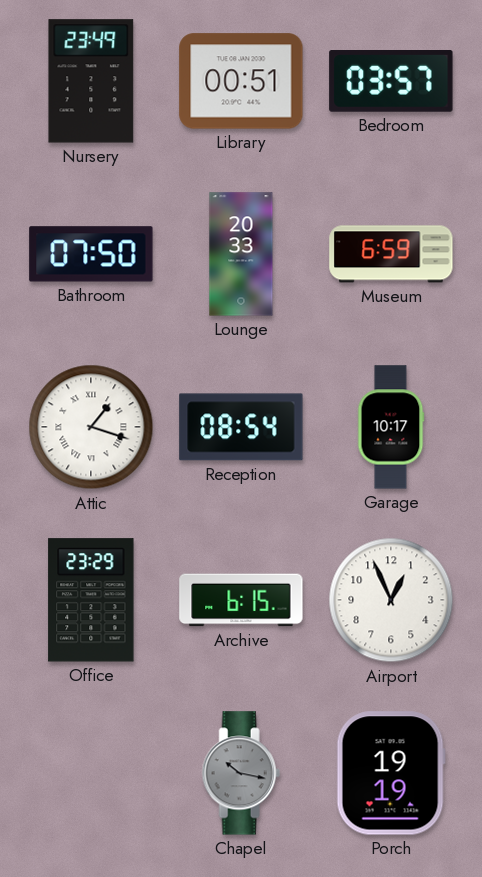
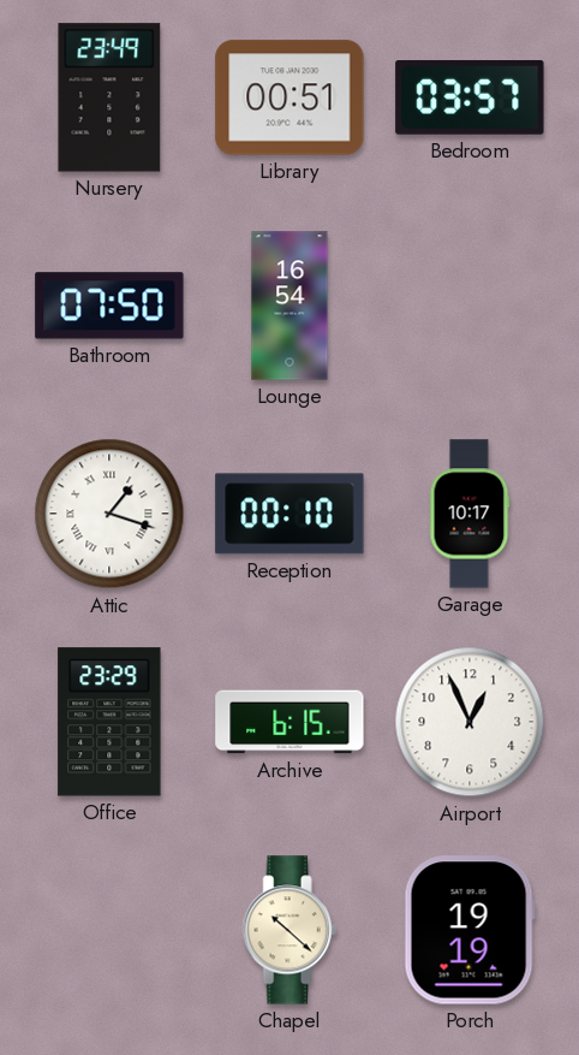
Lounge: 20:33 -> 16:54
Museum: 6:59 -> none
Reception: 08:54 -> 00:10
Chapel: 10:17 -> 10:22
Chapel dial: grey -> cream
